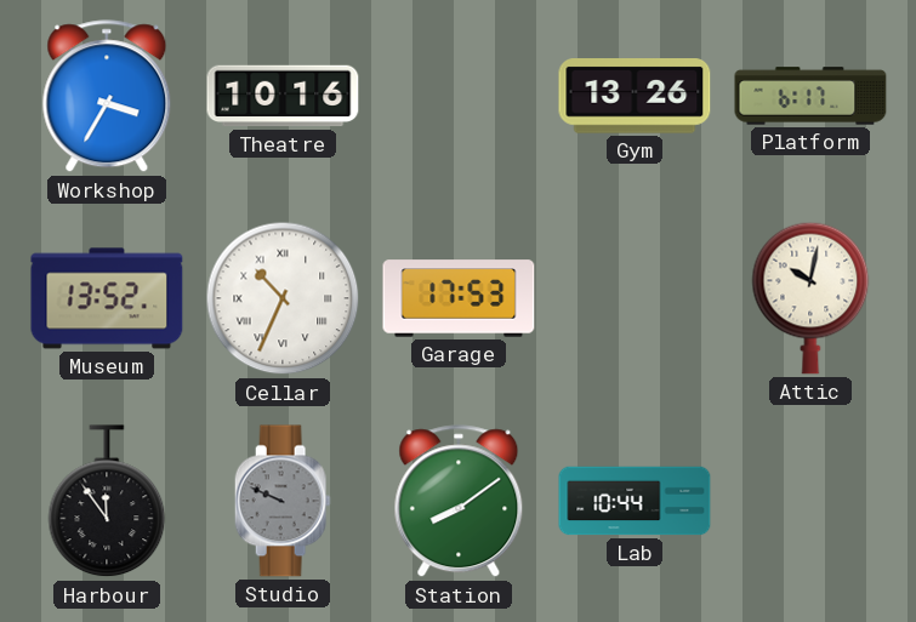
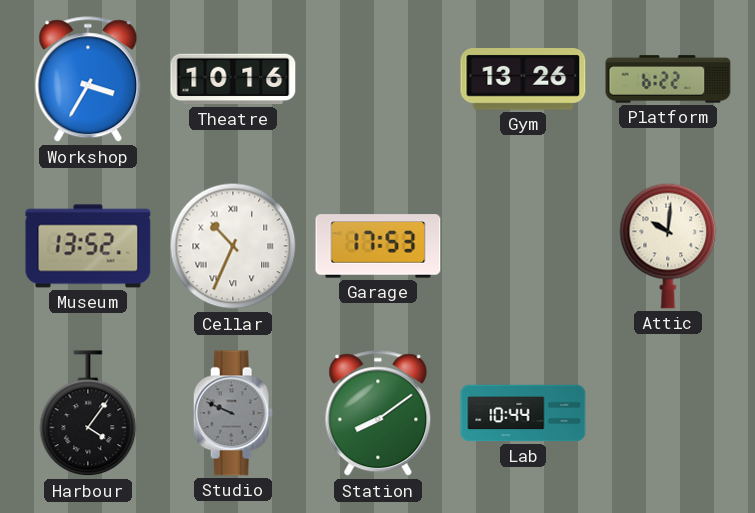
Platform: 6:17 -> 6:22
Attic: 10:02 -> 10:01
Harbour: 11:54 -> 4:06
